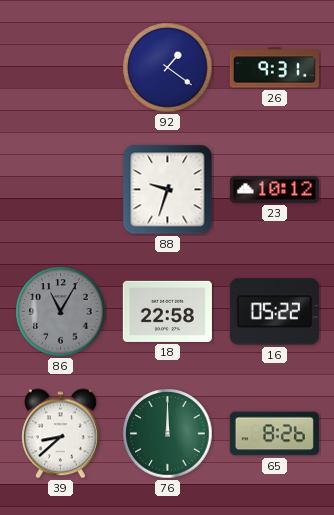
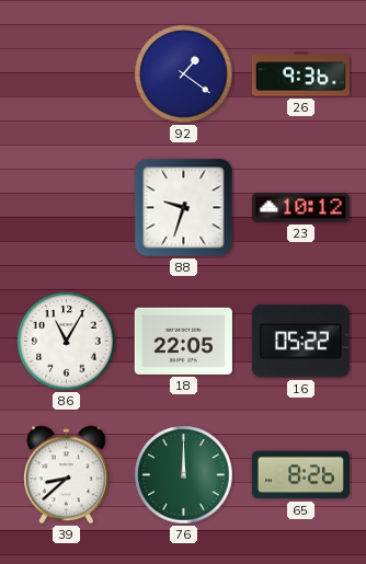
26: 9:31 -> 9:36
86 dial: grey -> white
18: 22:58 -> 22:05
